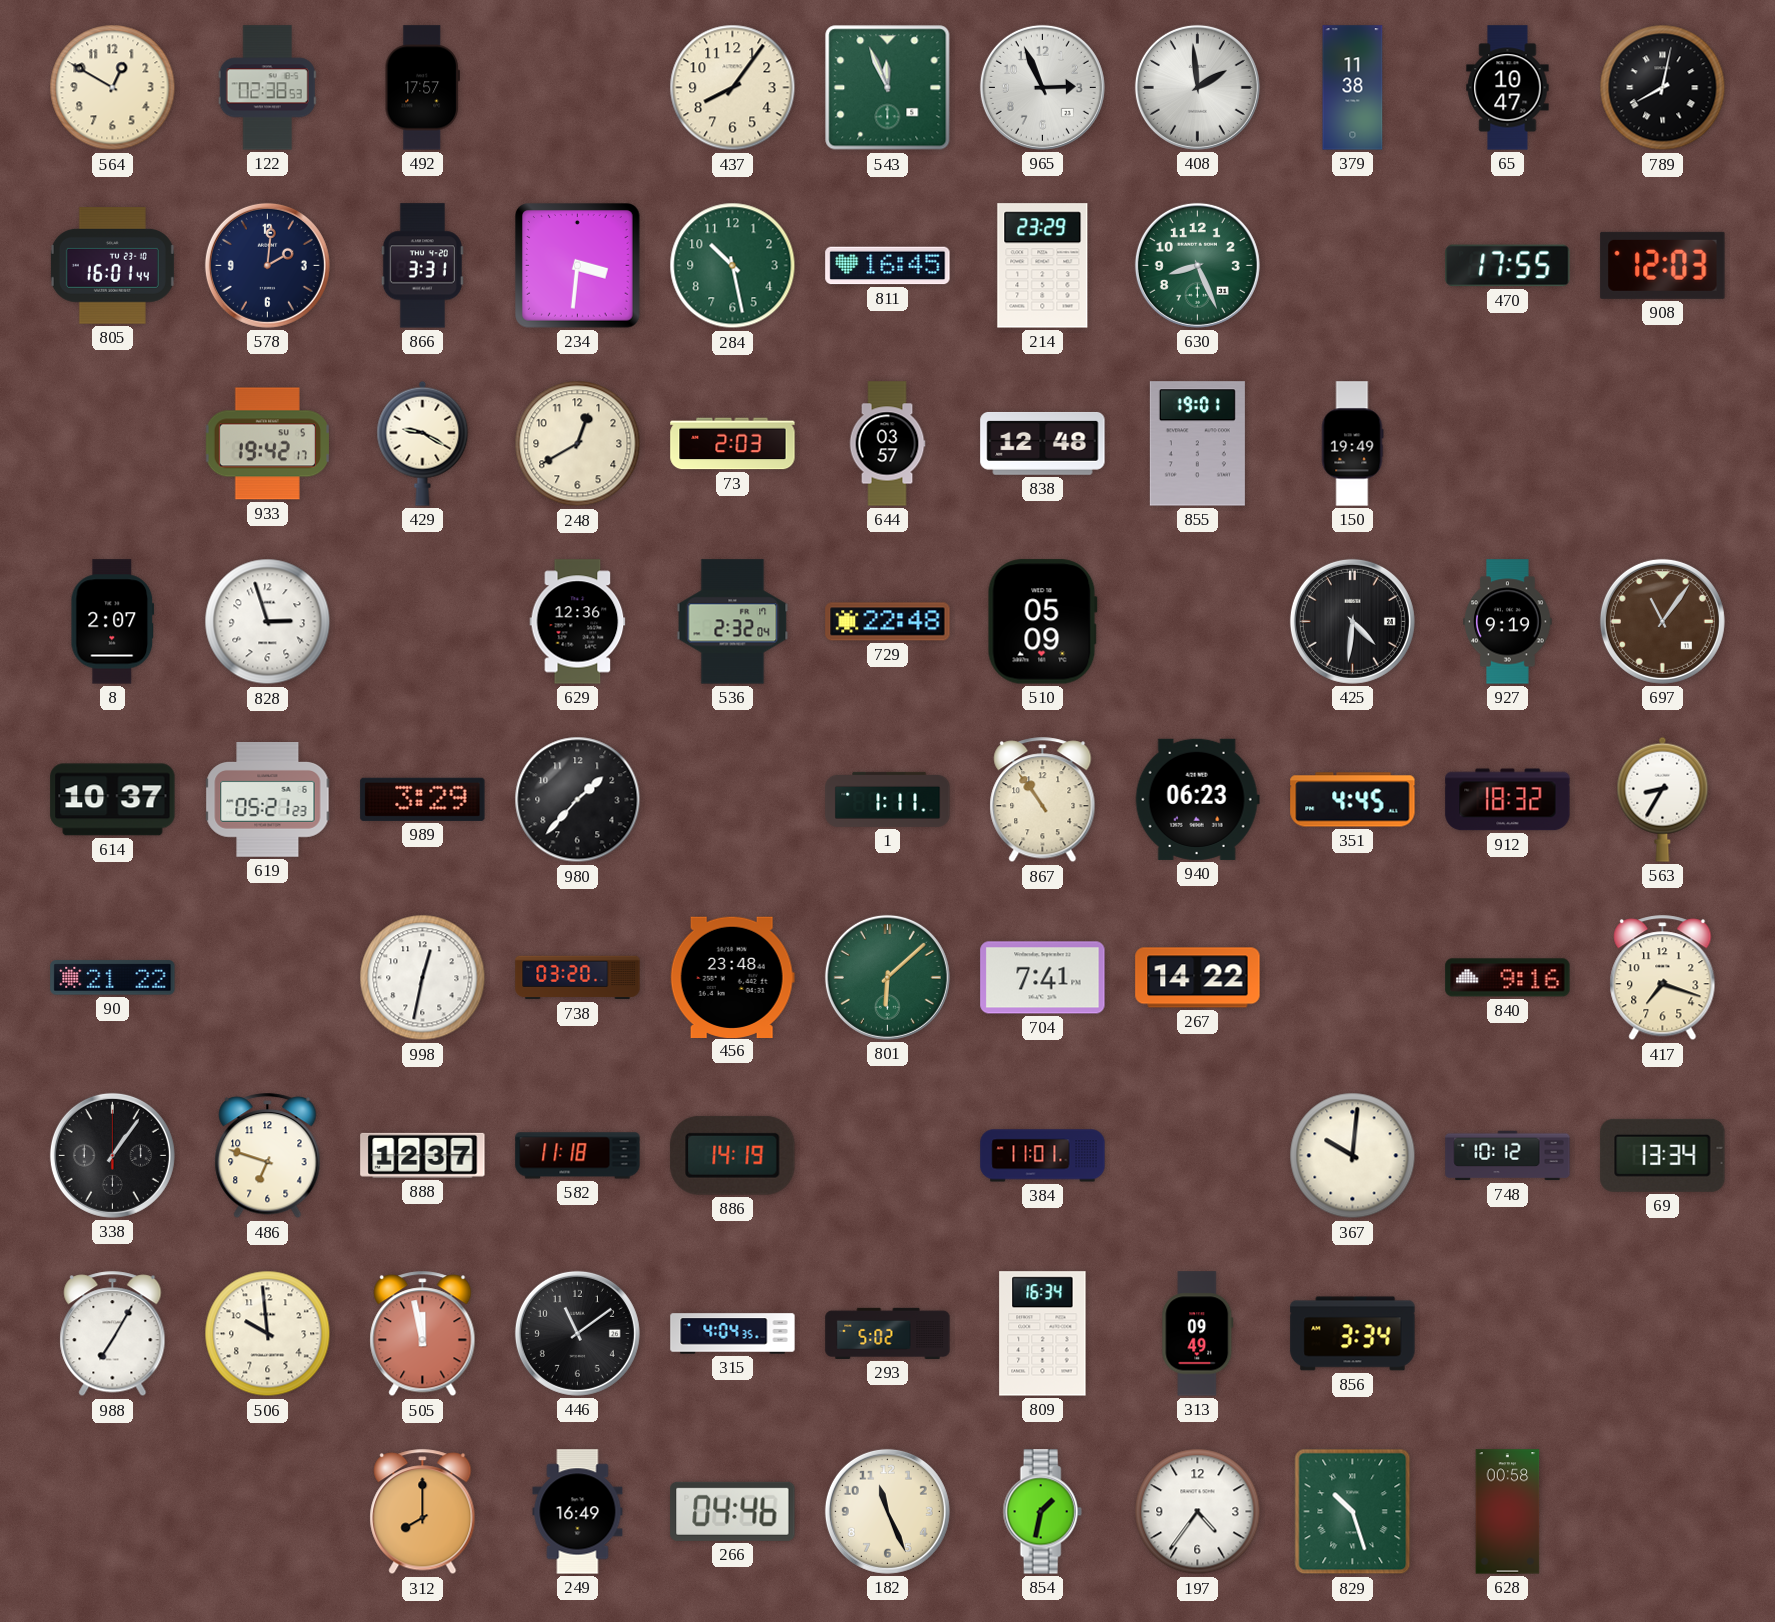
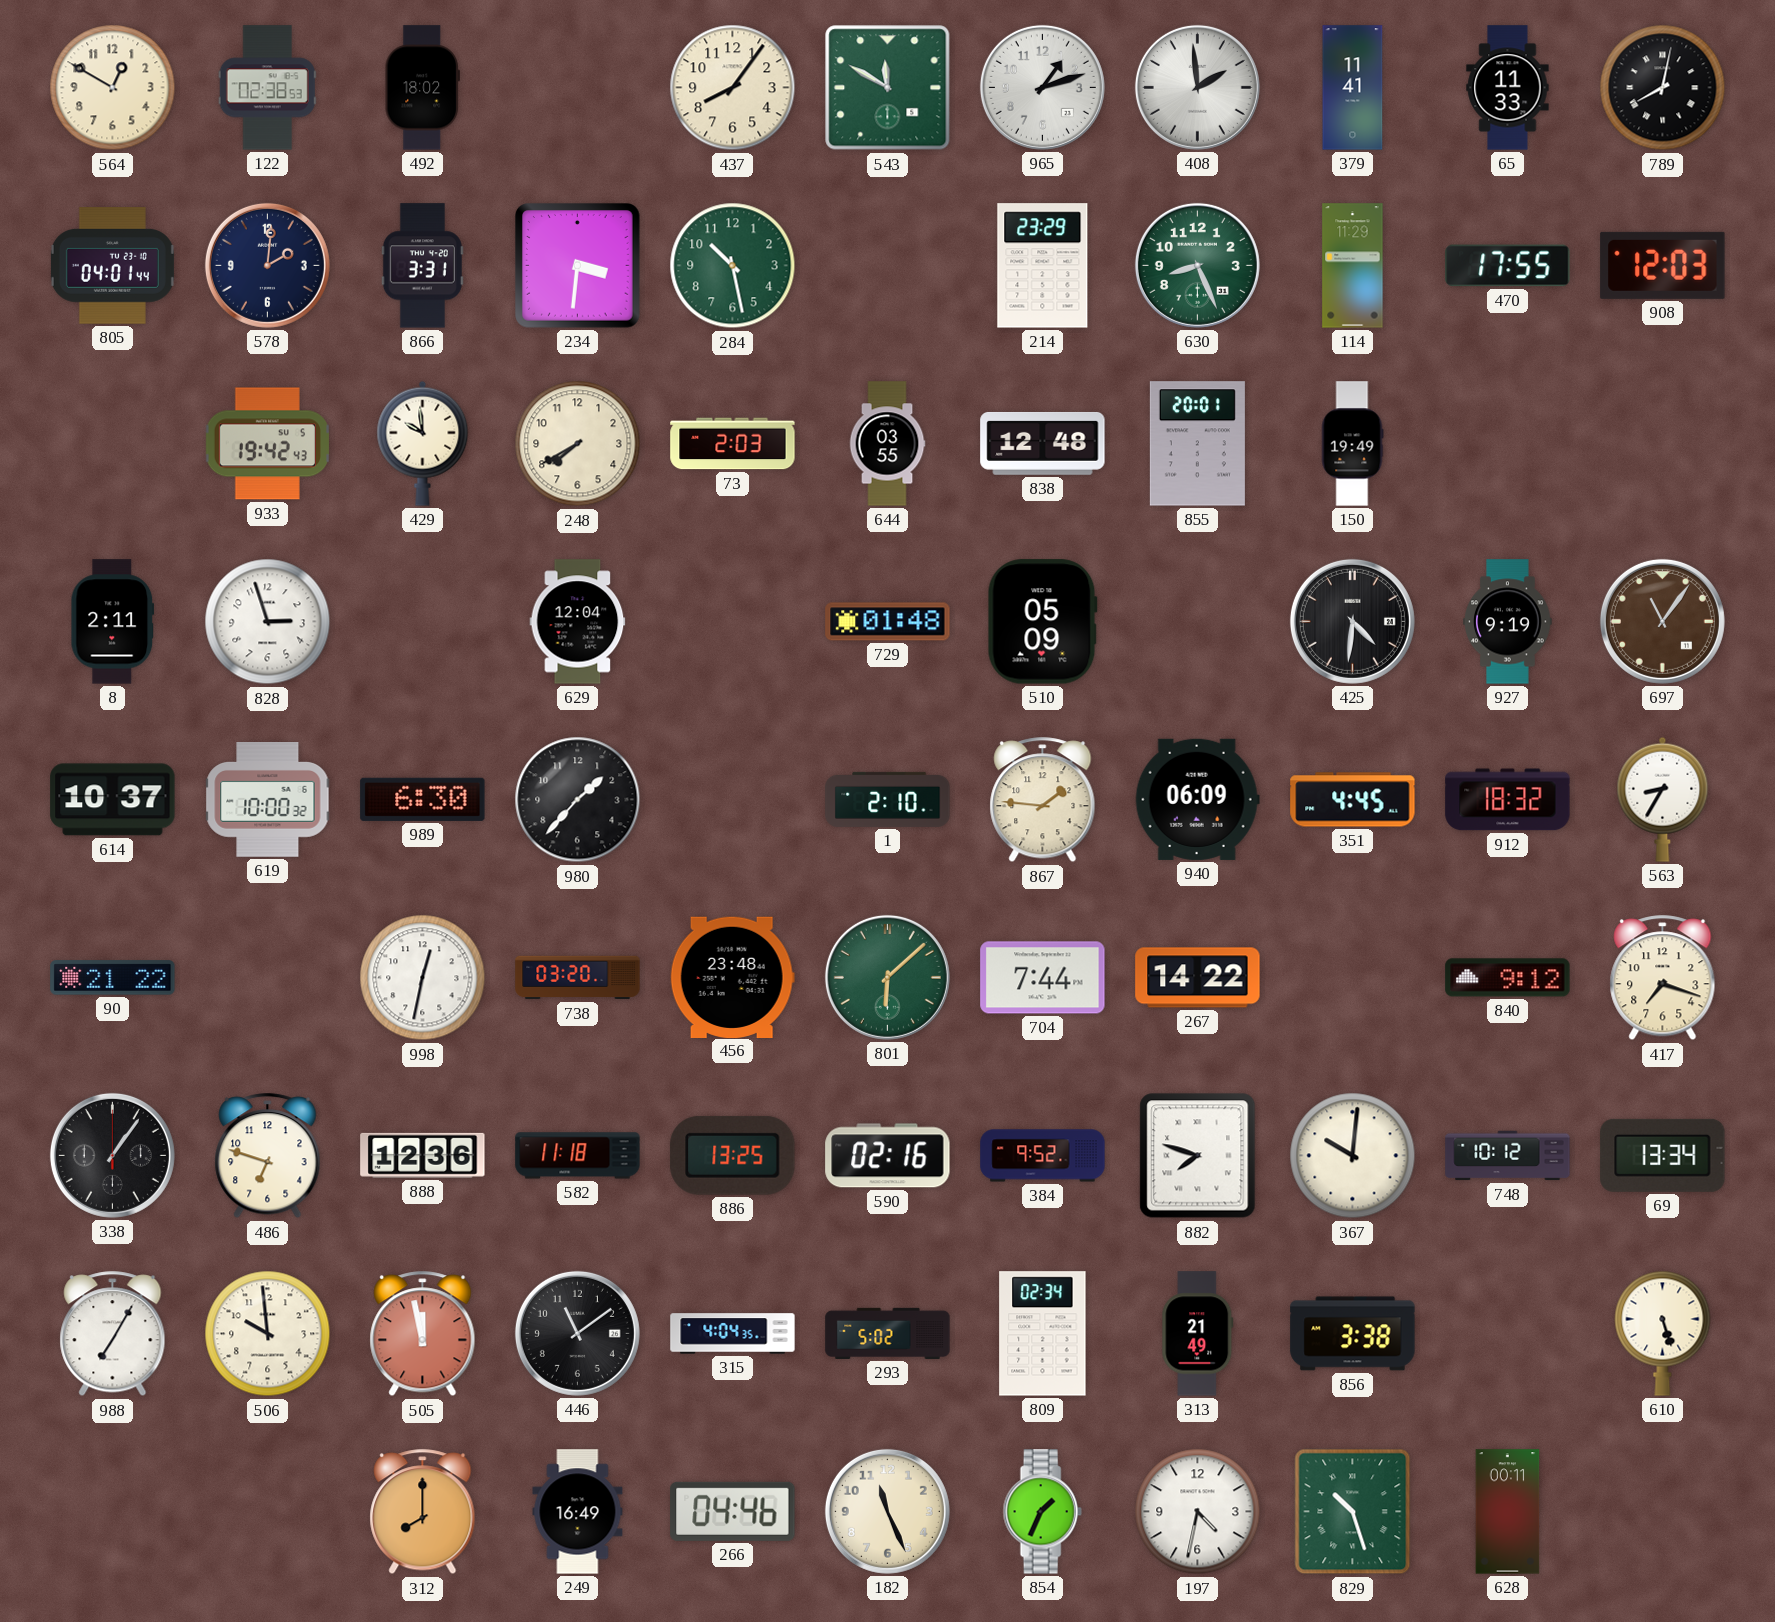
492: 17:57 -> 18:02
543: 11:56 -> 11:50
965: 2:56 -> 1:12
379: 11:38 -> 11:41
65: 10:47 -> 11:33
805: 16:01 -> 04:01
811: 16:45 -> none
114: none -> 11:29
933: 19:42:17 -> 19:42:43
429: 9:20 -> 9:59
248: 12:40 -> 7:40
644: 03:57 -> 03:55
855: 19:01 -> 20:01
8: 2:07 -> 2:11
629: 12:36 -> 12:04
536: 2:32 -> none
729: 22:48 -> 01:48
619: 05:21 -> 10:00
989: 3:29 -> 6:30
1: 1:11 -> 2:10
867: 10:54 -> 1:46
940: 06:23 -> 06:09
704: 7:41 -> 7:44
840: 9:16 -> 9:12
888: 12:37 -> 12:36
886: 14:19 -> 13:25
590: none -> 02:16
384: 11:01 -> 9:52
882: none -> 7:48
809: 16:34 -> 02:34
313: 09:49 -> 21:49
856: 3:34 -> 3:38
610: none -> 5:27
854: 1:32 -> 1:34
197: 4:36 -> 4:32
628: 00:58 -> 00:11
